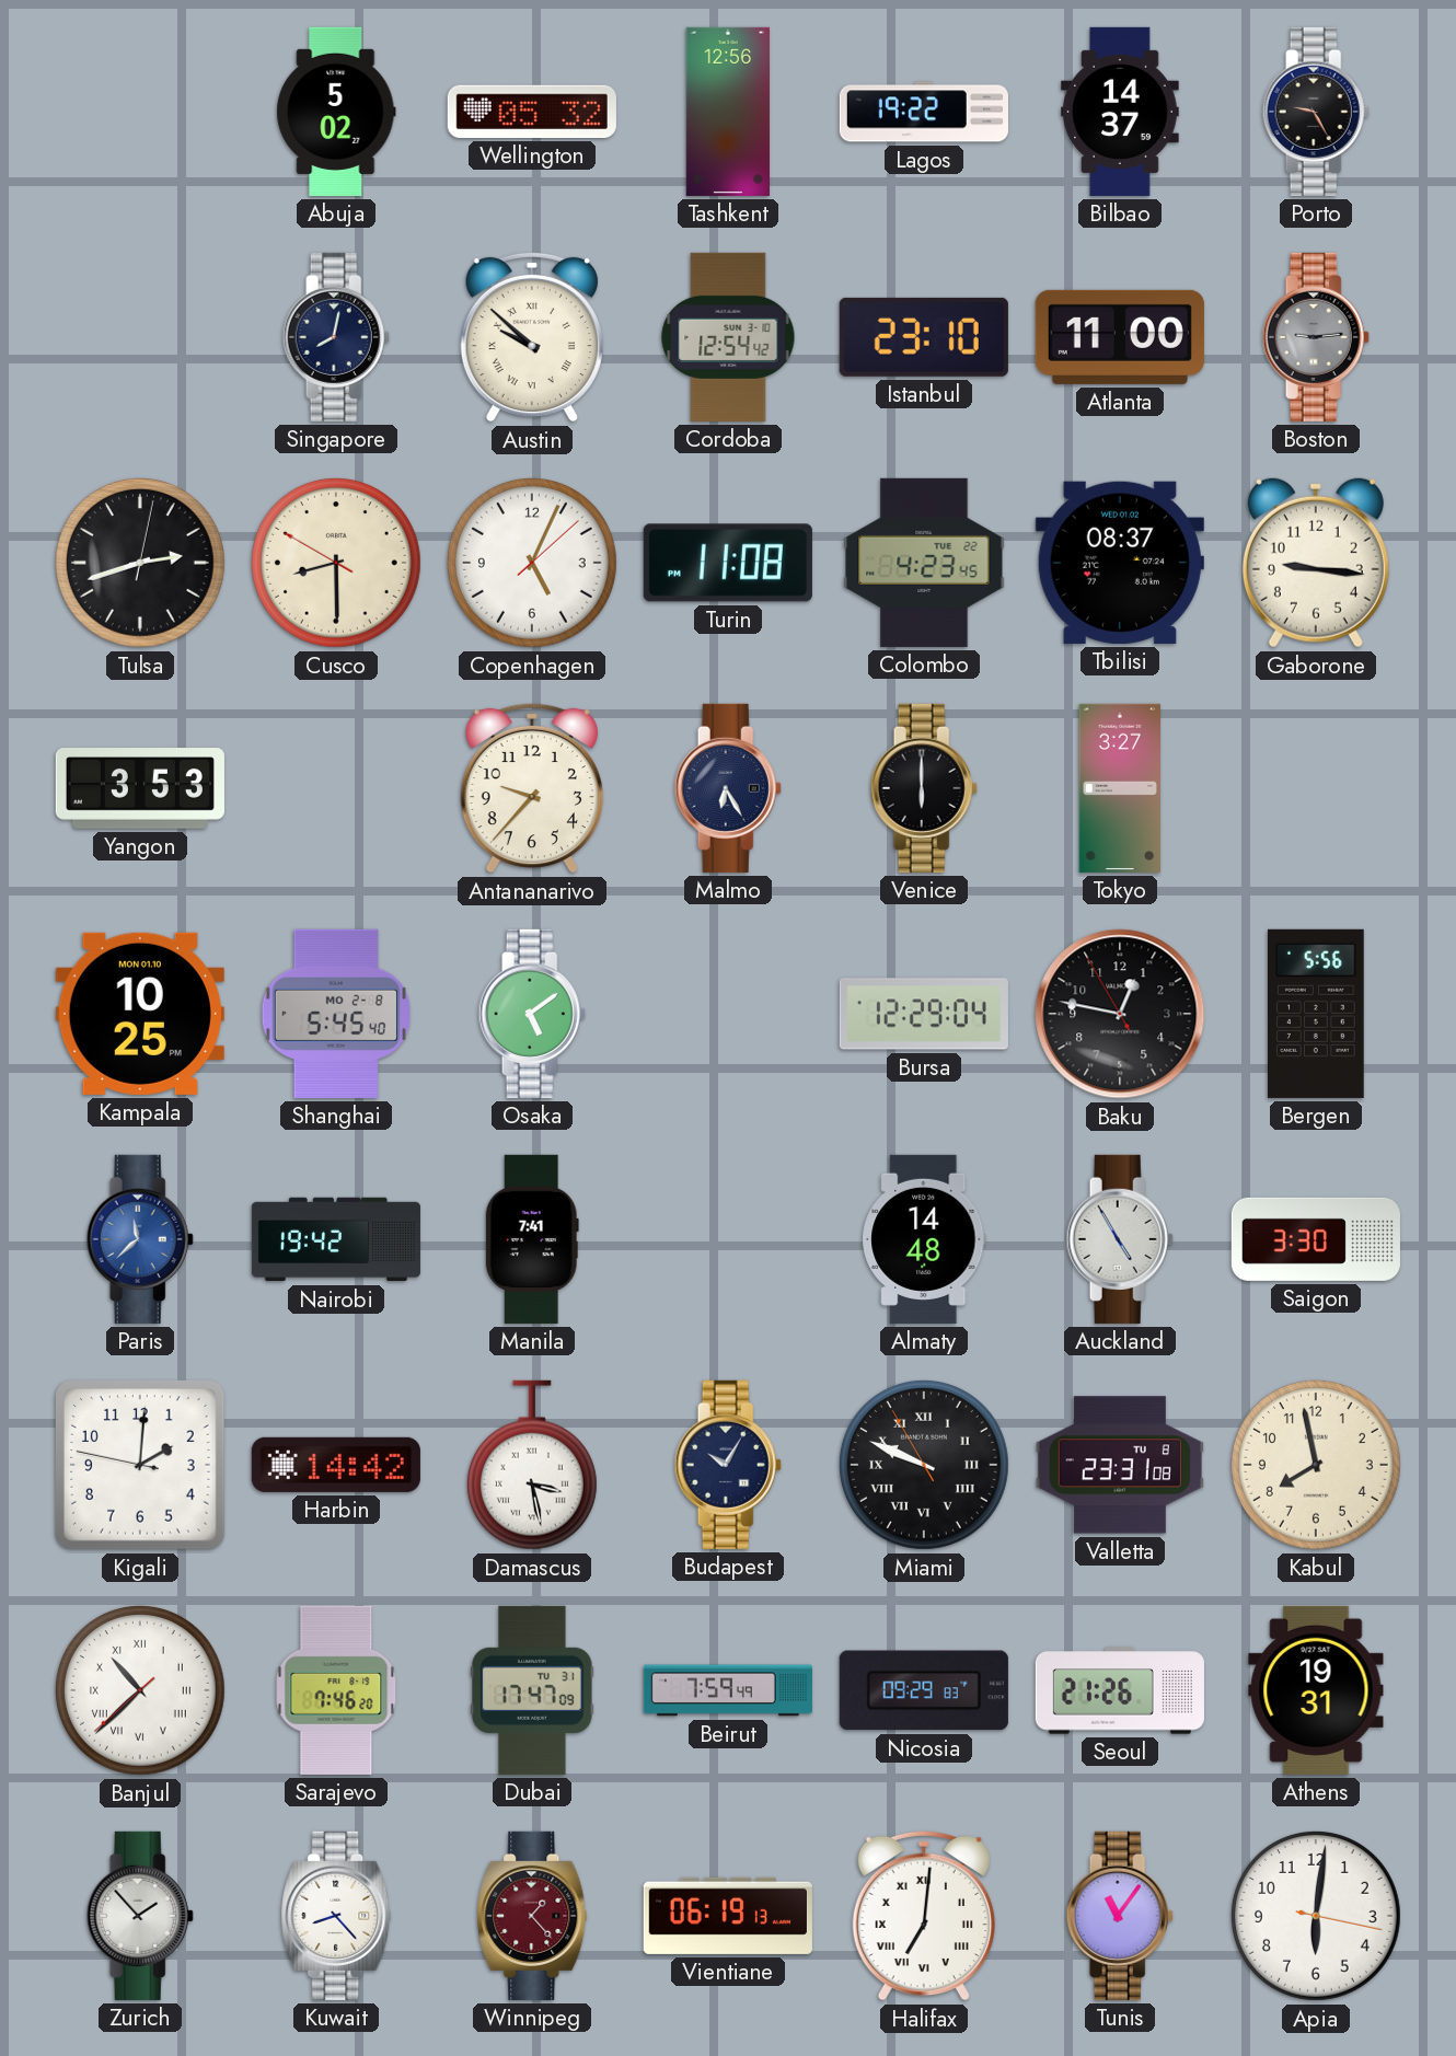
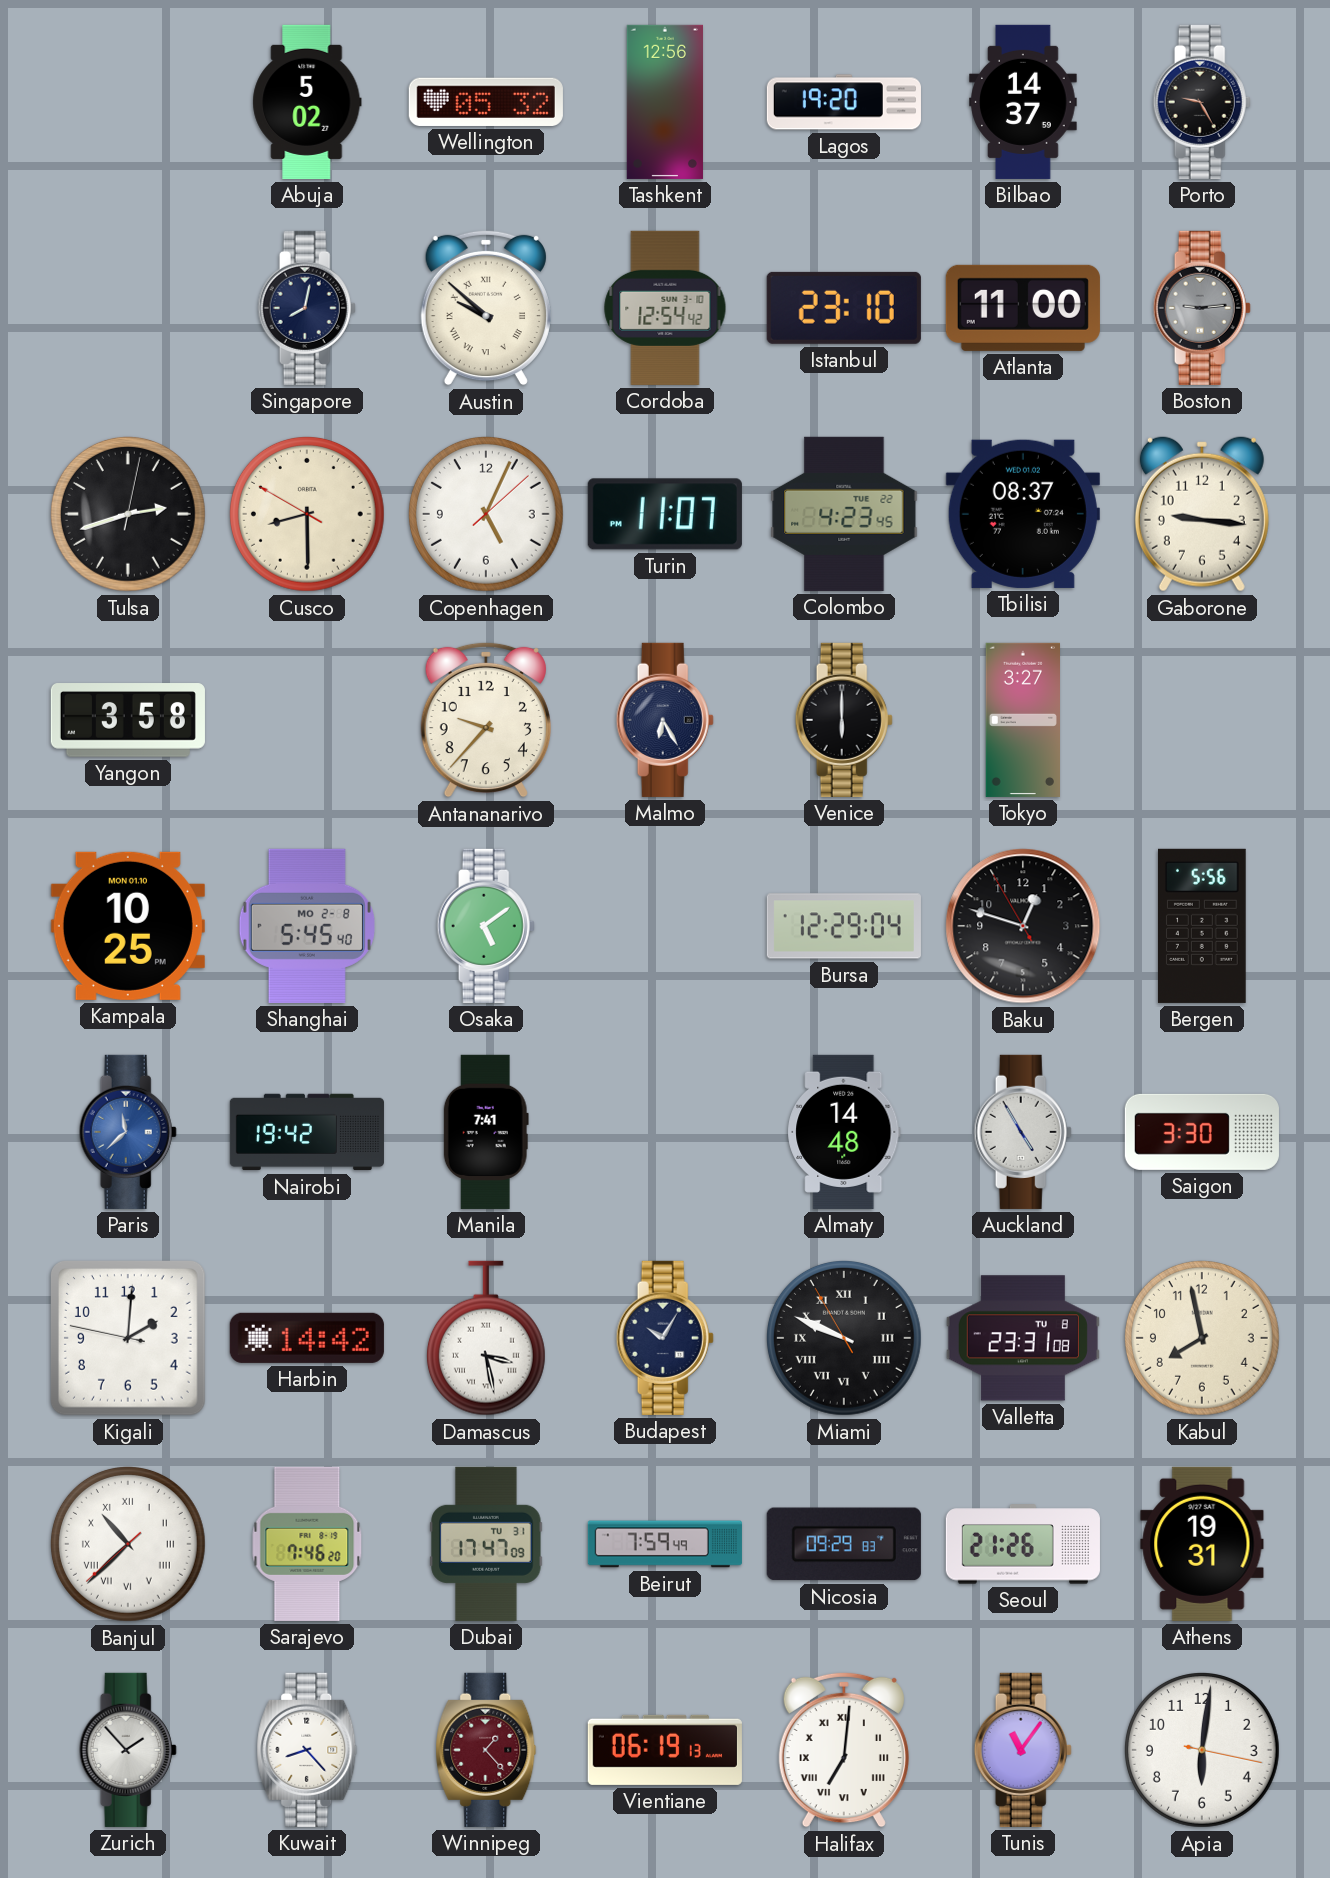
Lagos: 19:22 -> 19:20
Turin: 11:08 -> 11:07
Yangon: 3:53 -> 3:58
Baku: 12:46 -> 12:47
